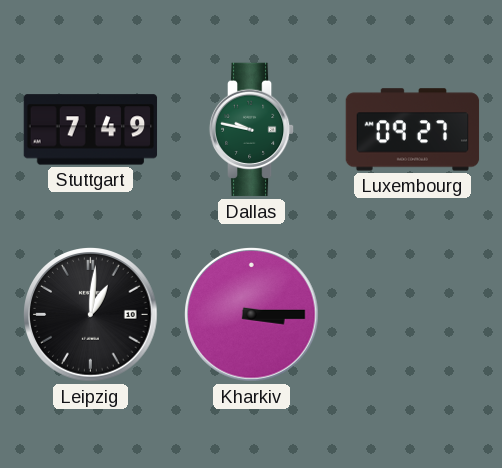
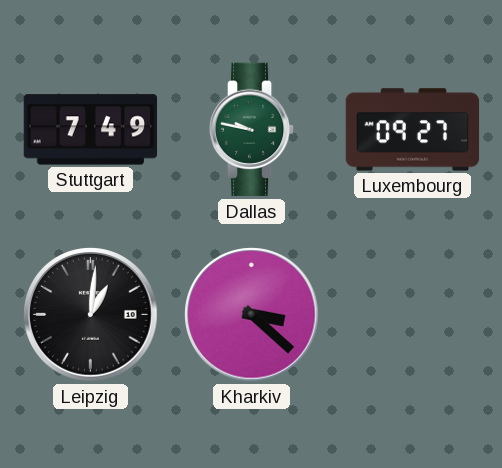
Kharkiv: 3:15 -> 3:22
